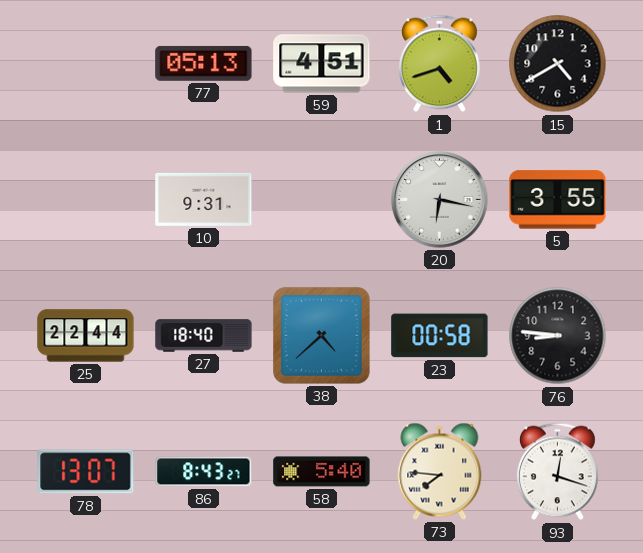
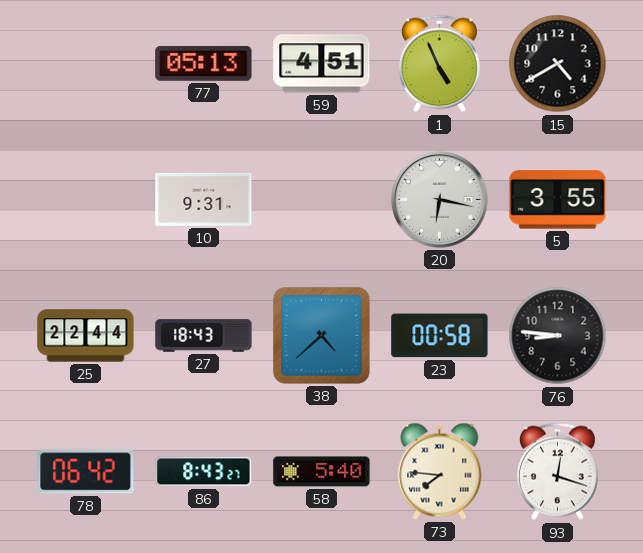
1: 4:42 -> 4:56
27: 18:40 -> 18:43
78: 13:07 -> 06:42
